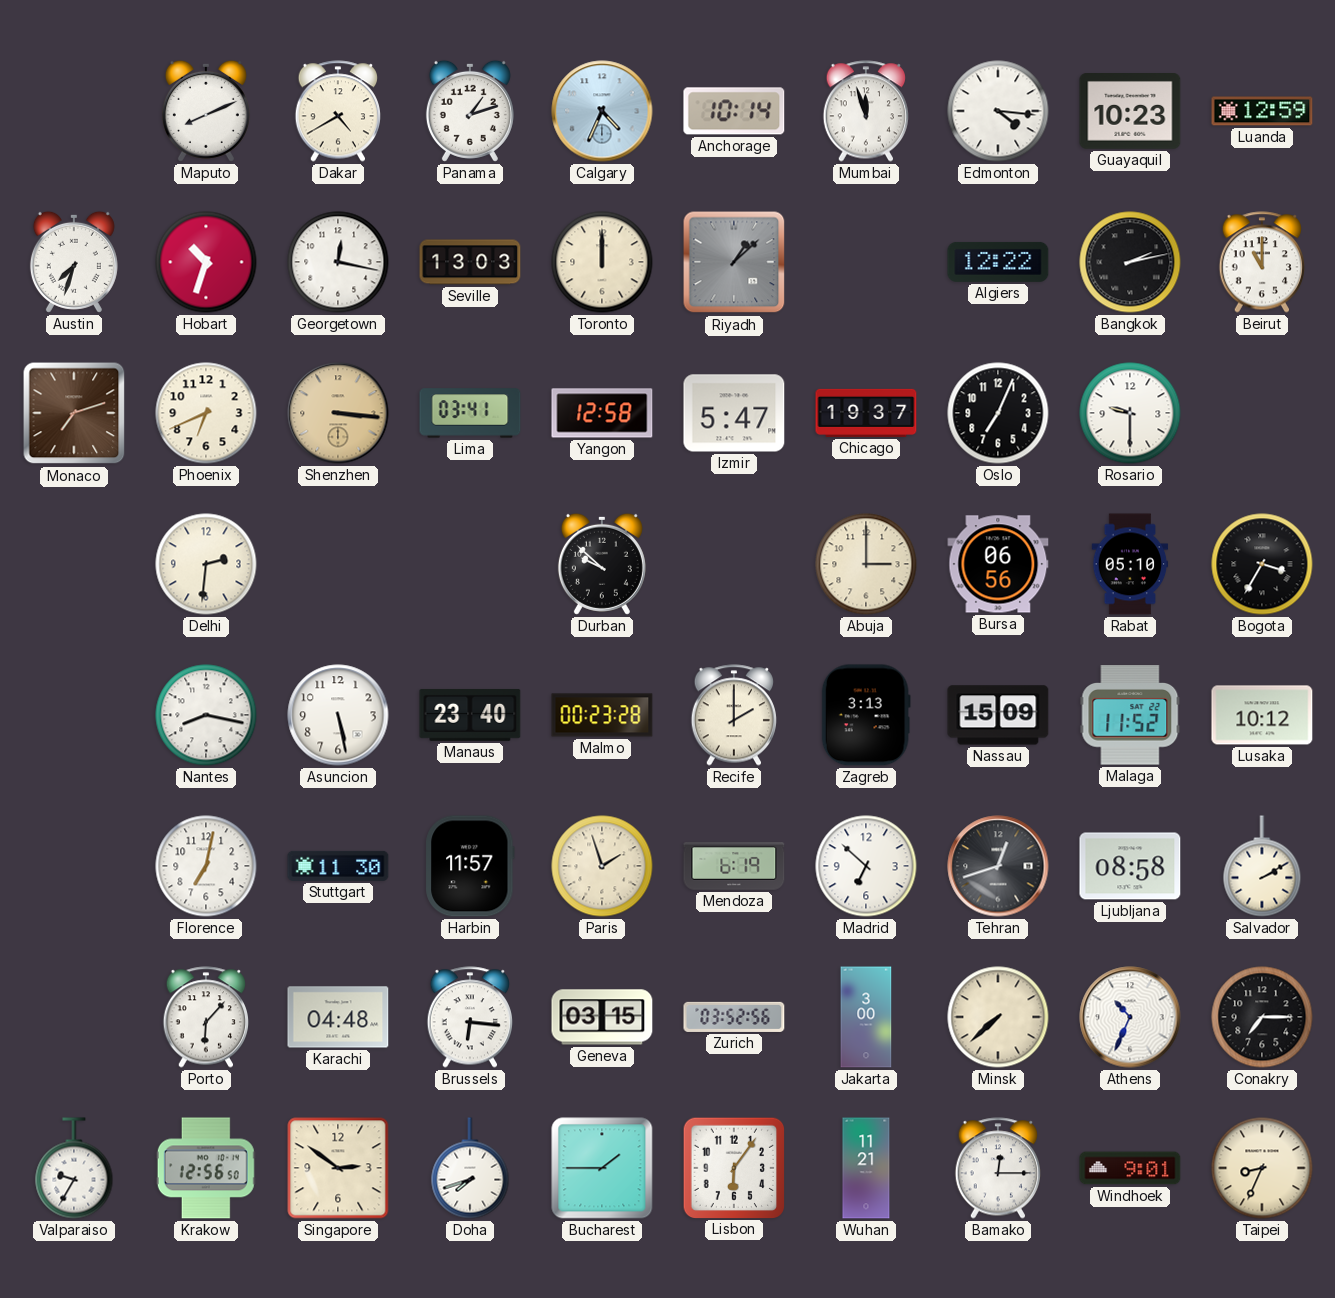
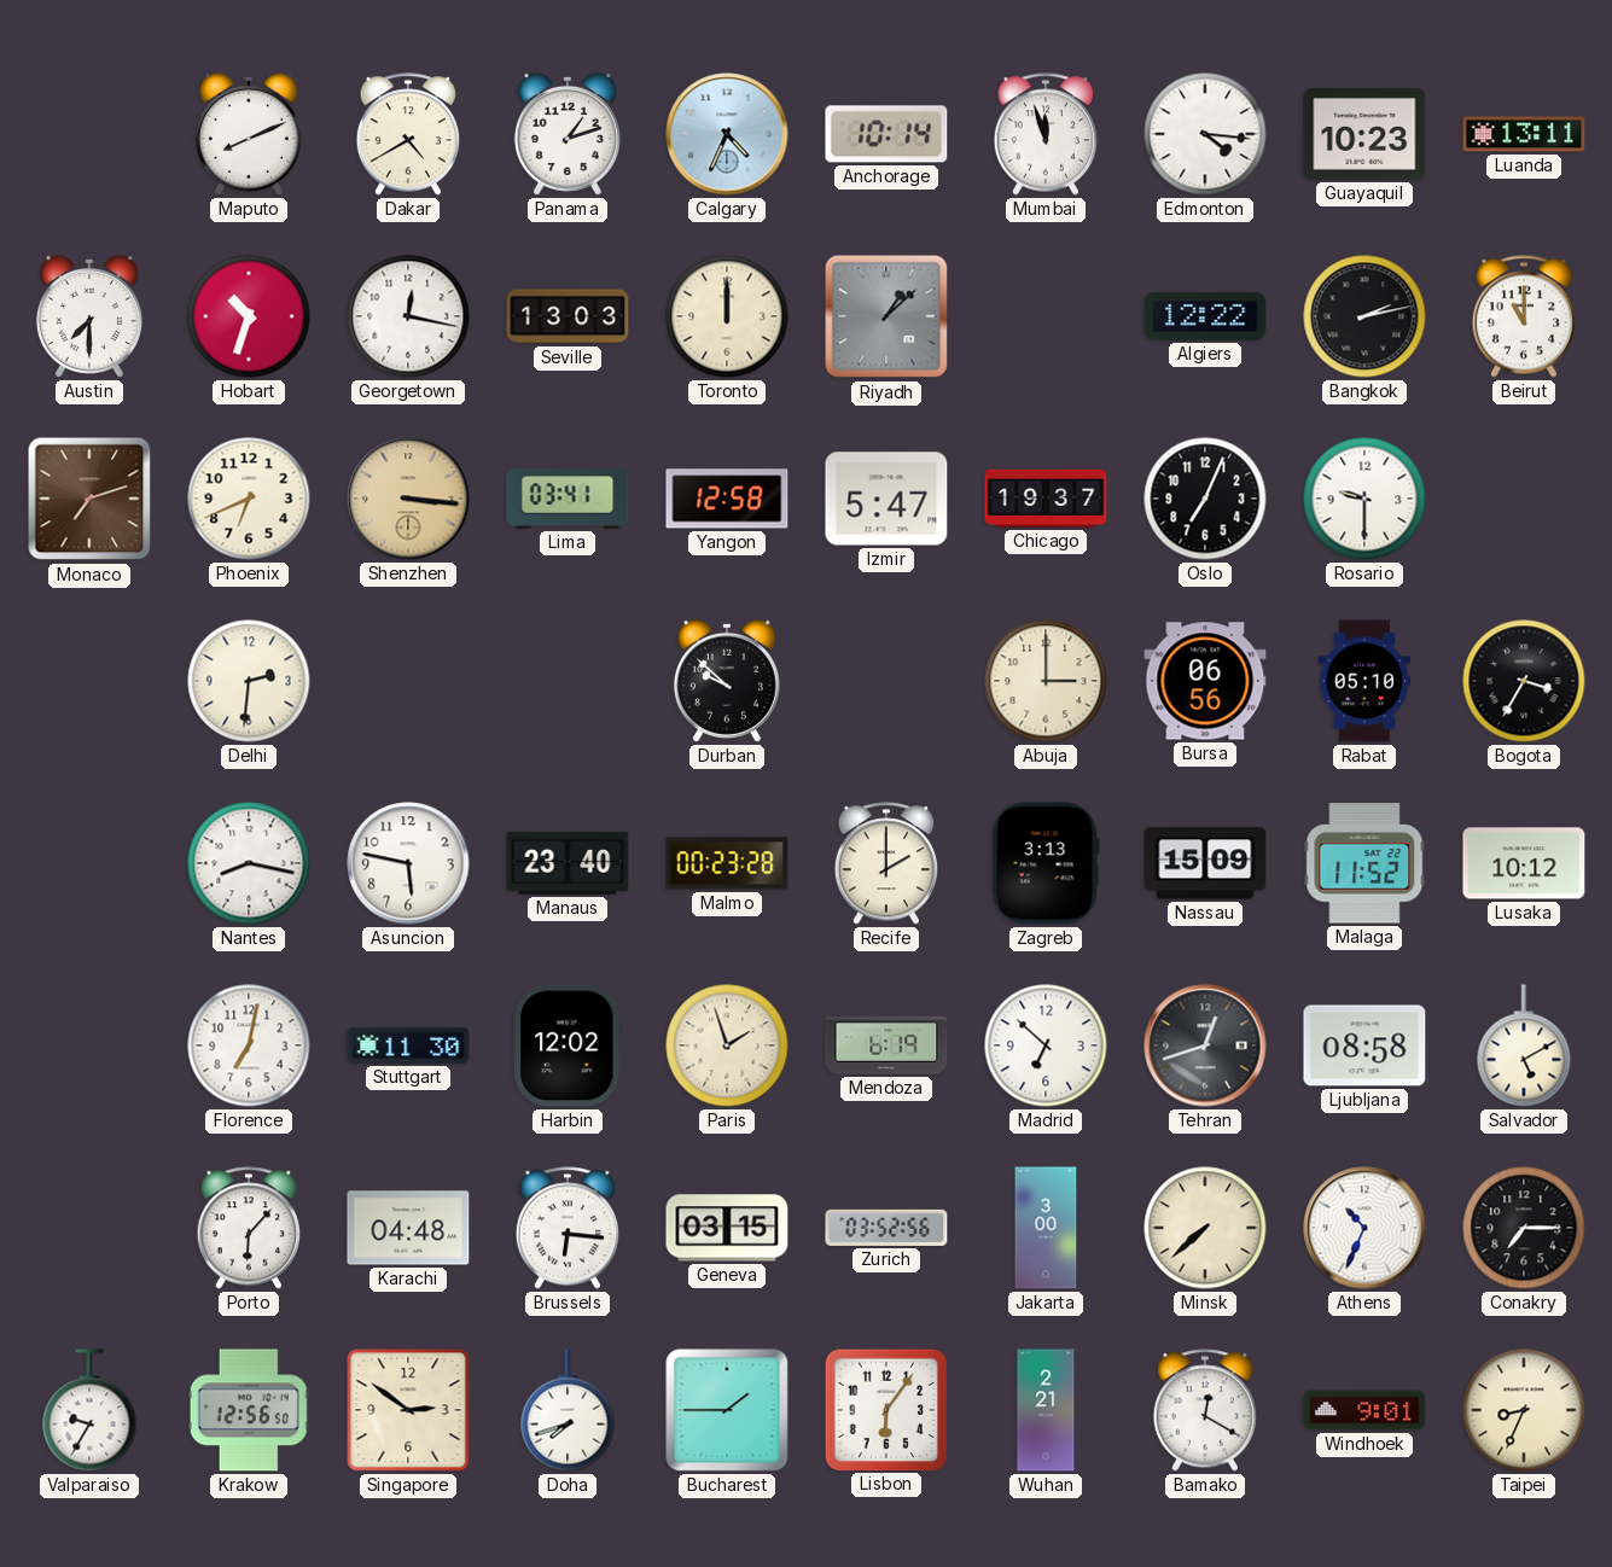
Luanda: 12:59 -> 13:11
Austin: 7:33 -> 7:30
Asuncion: 5:28 -> 5:47
Harbin: 11:57 -> 12:02
Salvador: 2:10 -> 5:10
Wuhan: 11:21 -> 2:21
Bamako: 12:15 -> 12:20
